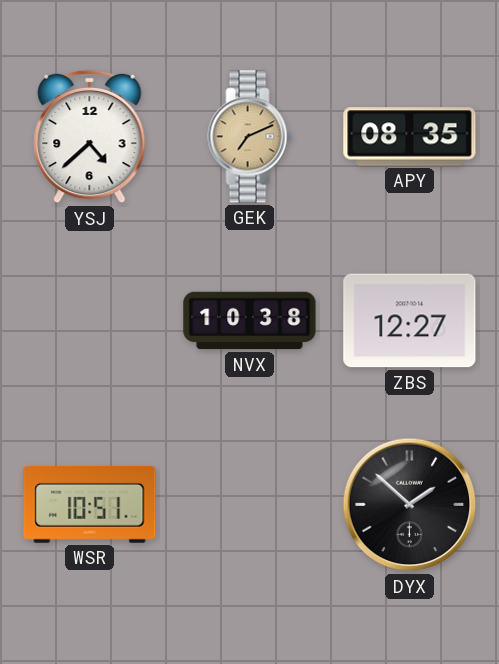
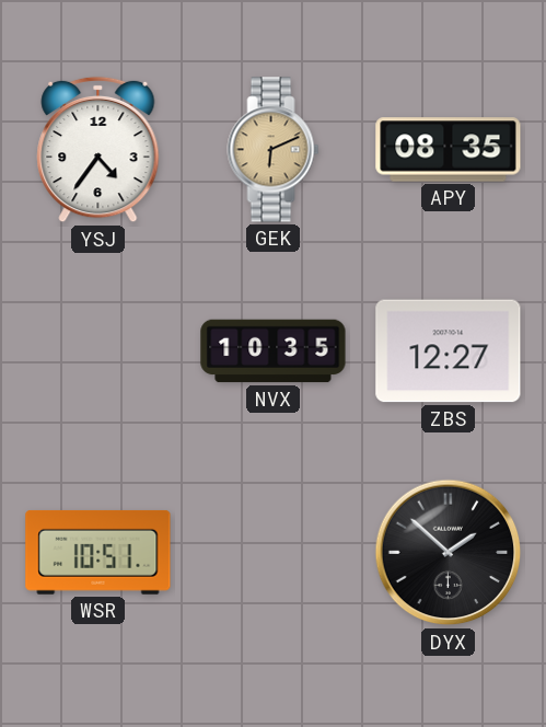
YSJ: 4:38 -> 4:36
GEK: 7:11 -> 6:11
NVX: 10:38 -> 10:35
